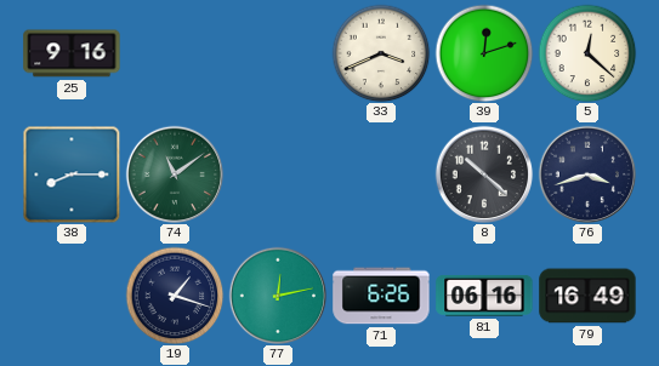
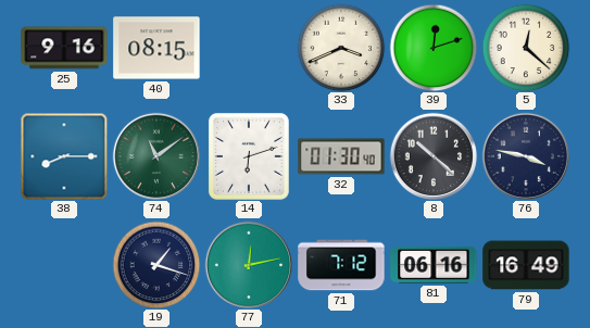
40: none -> 08:15
14: none -> 6:12
32: none -> 01:30
76: 3:42 -> 3:47
71: 6:26 -> 7:12
